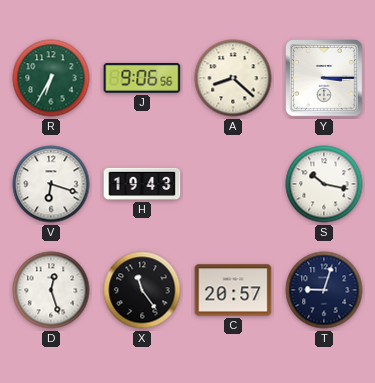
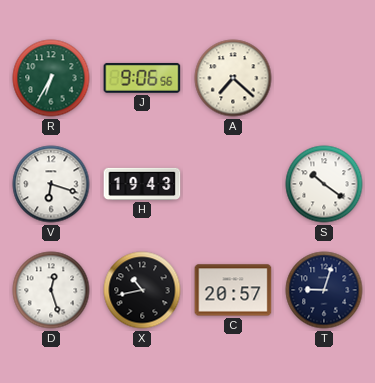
A: 8:22 -> 7:22
Y: 3:15 -> none
S: 10:17 -> 10:21
X: 11:24 -> 10:43
